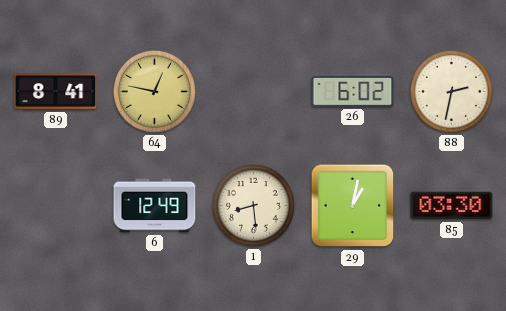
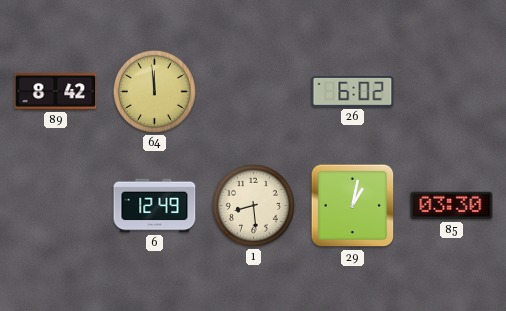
89: 8:41 -> 8:42
64: 12:47 -> 11:59
88: 2:32 -> none
